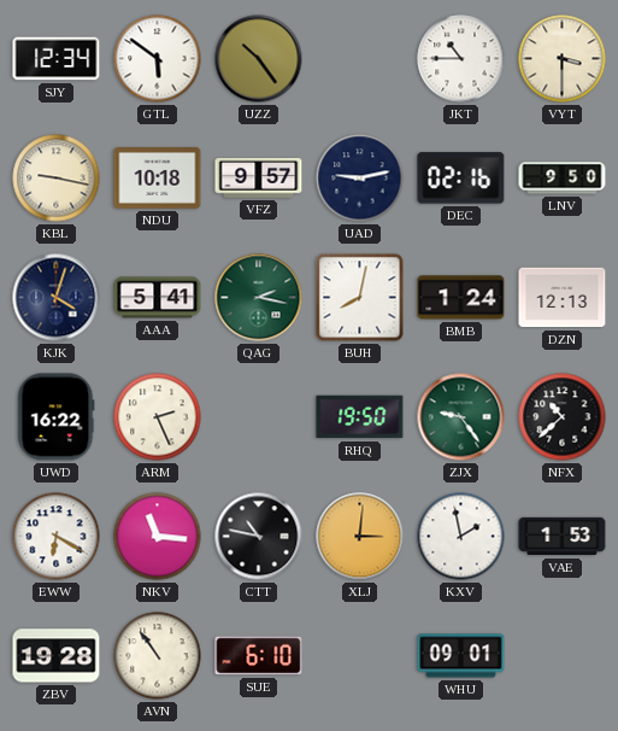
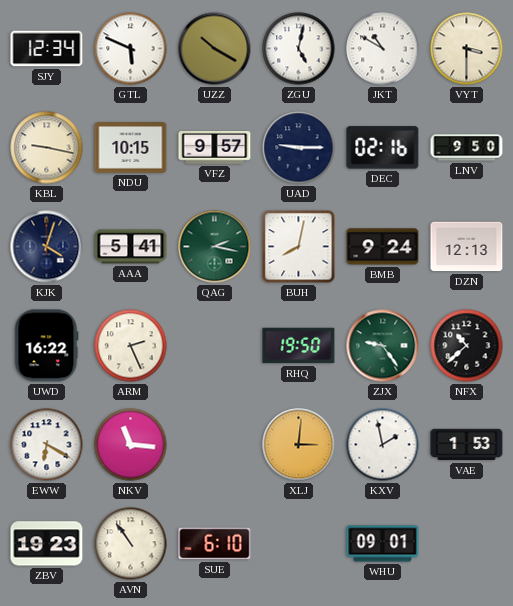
GTL: 5:51 -> 5:49
UZZ: 10:24 -> 10:20
ZGU: none -> 5:02
JKT: 10:45 -> 10:50
NDU: 10:18 -> 10:15
UAD: 9:13 -> 9:15
BMB: 1:24 -> 9:24
CTT: 10:47 -> none
ZBV: 19:28 -> 19:23
